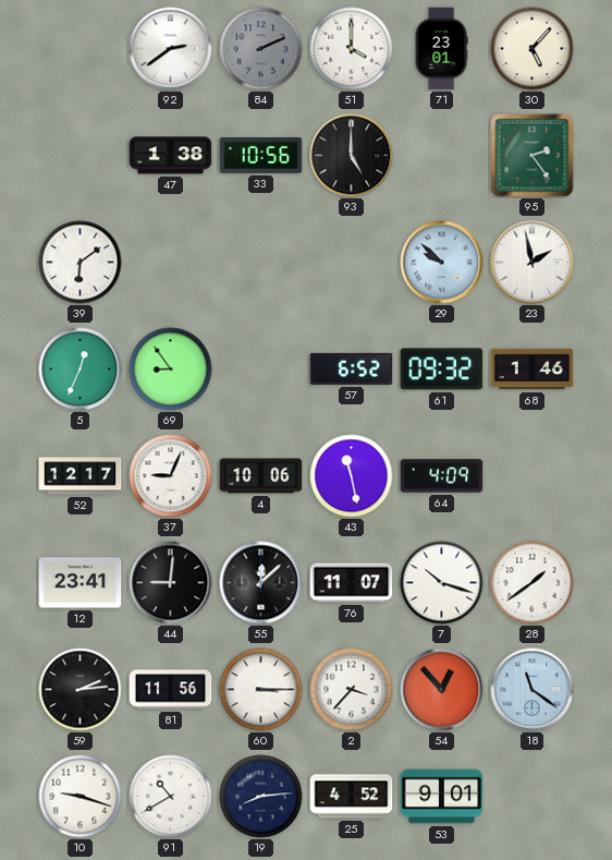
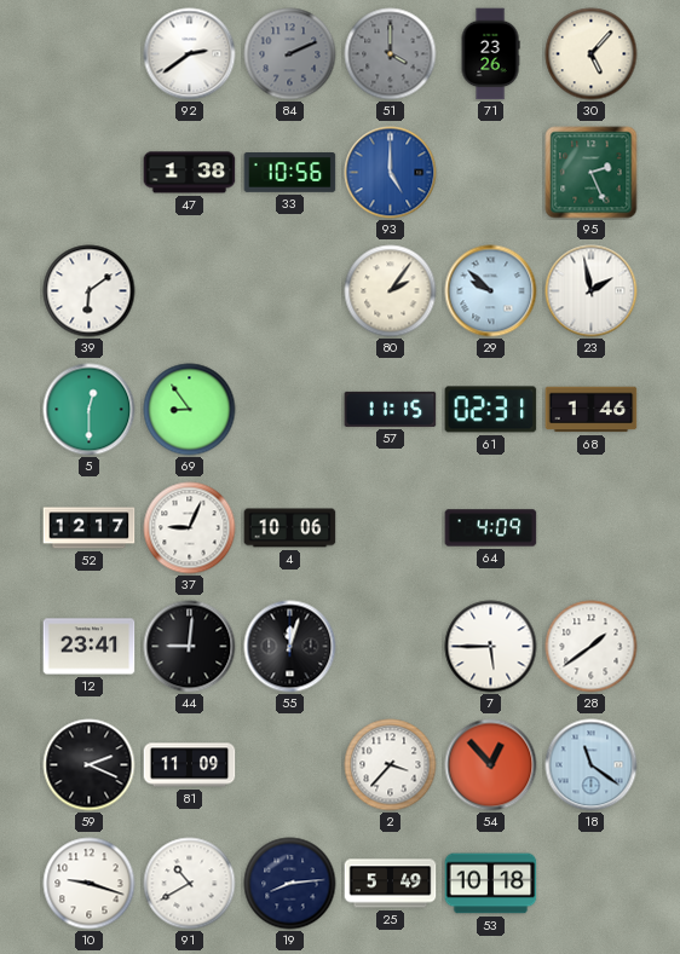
51 dial: white -> grey
71: 23:01 -> 23:26
93 dial: black -> blue
95: 2:24 -> 2:26
80: none -> 2:06
5: 12:34 -> 12:30
57: 6:52 -> 11:15
61: 09:32 -> 02:31
43: 11:28 -> none
55: 12:08 -> 12:03
76: 11:07 -> none
7: 10:18 -> 5:45
59: 2:14 -> 2:19
81: 11:56 -> 11:09
60: 3:15 -> none
25: 4:52 -> 5:49
53: 9:01 -> 10:18
